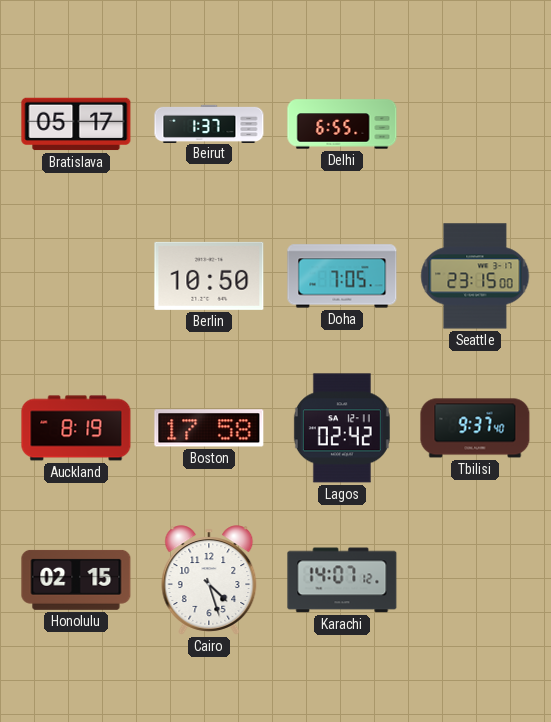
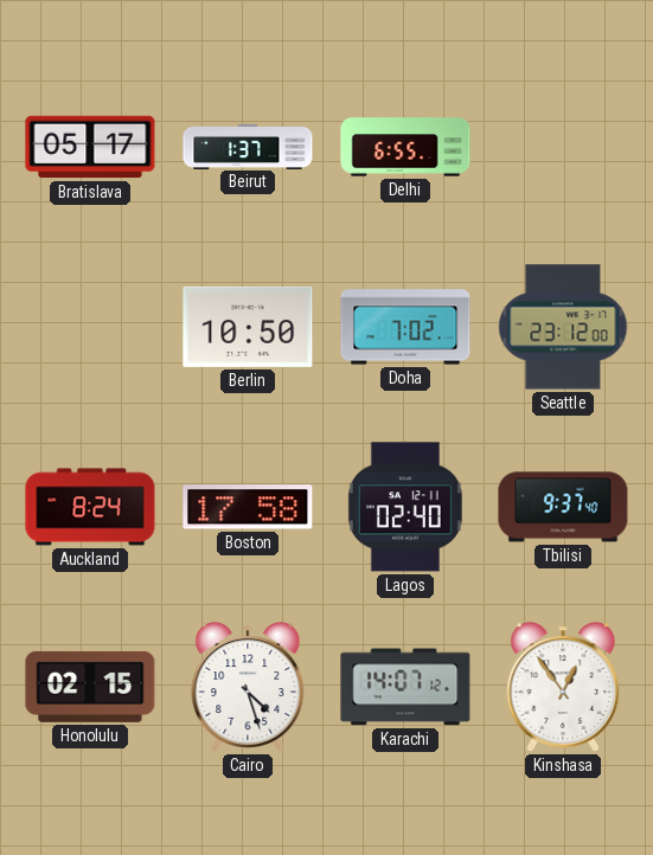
Doha: 7:05 -> 7:02
Seattle: 23:15 -> 23:12
Auckland: 8:19 -> 8:24
Lagos: 02:42 -> 02:40
Kinshasa: none -> 12:54
